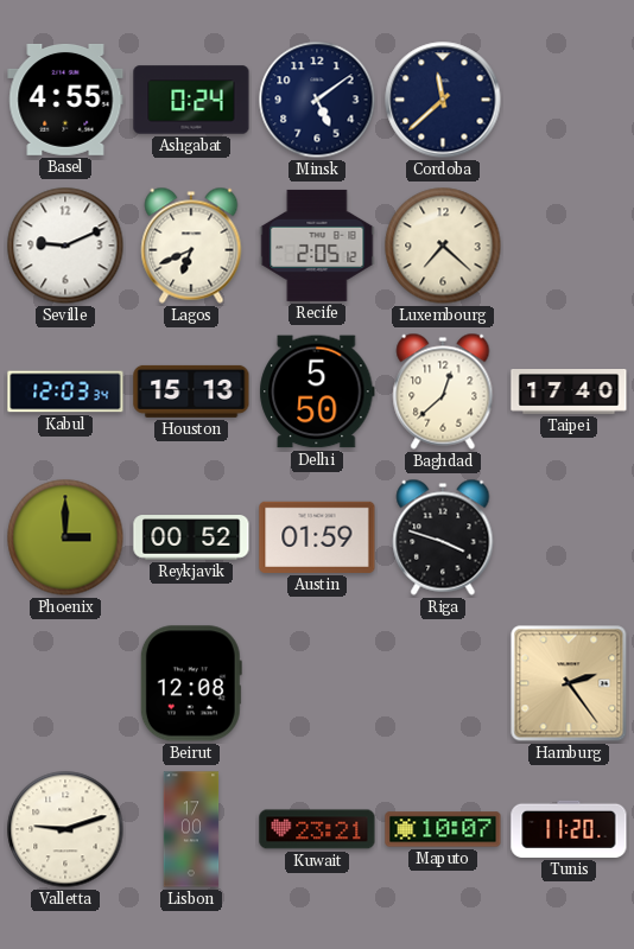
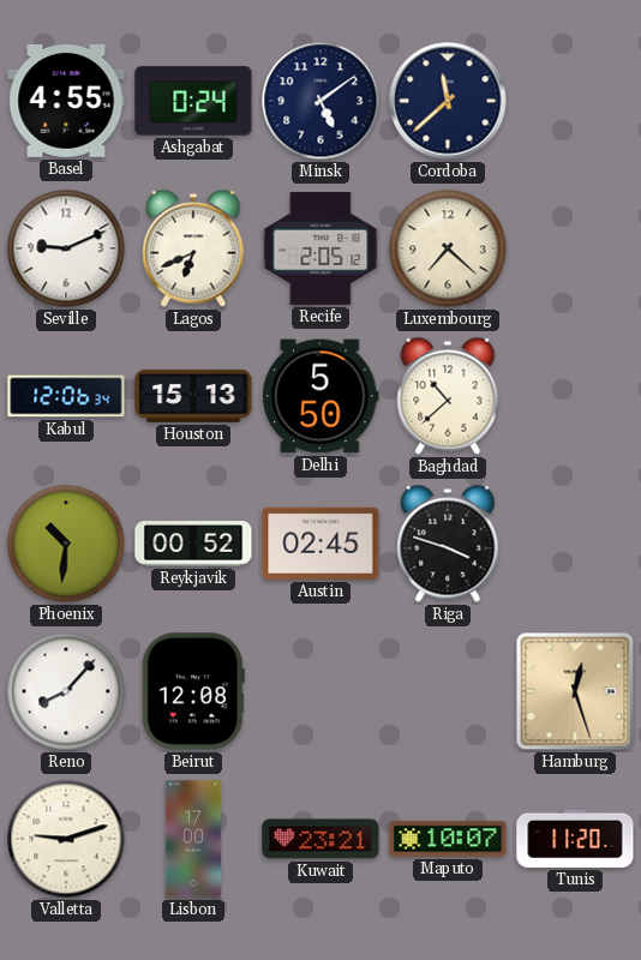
Kabul: 12:03 -> 12:06
Baghdad: 12:38 -> 10:38
Taipei: 17:40 -> none
Phoenix: 3:00 -> 10:31
Austin: 01:59 -> 02:45
Reno: none -> 8:07
Hamburg: 2:24 -> 12:27
